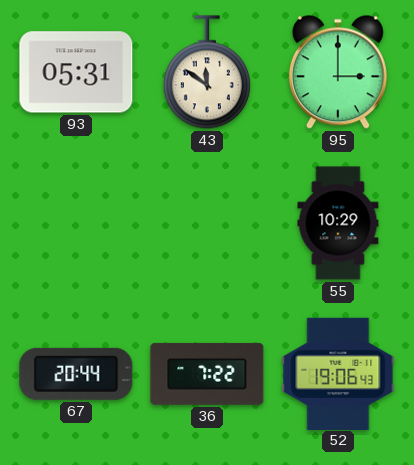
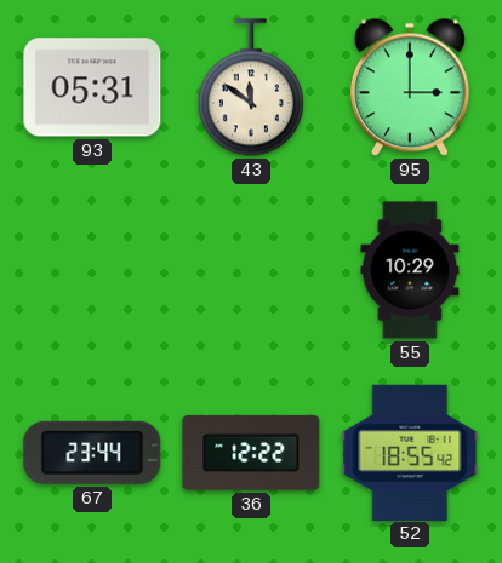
67: 20:44 -> 23:44
36: 7:22 -> 12:22
52: 19:06 -> 18:55
